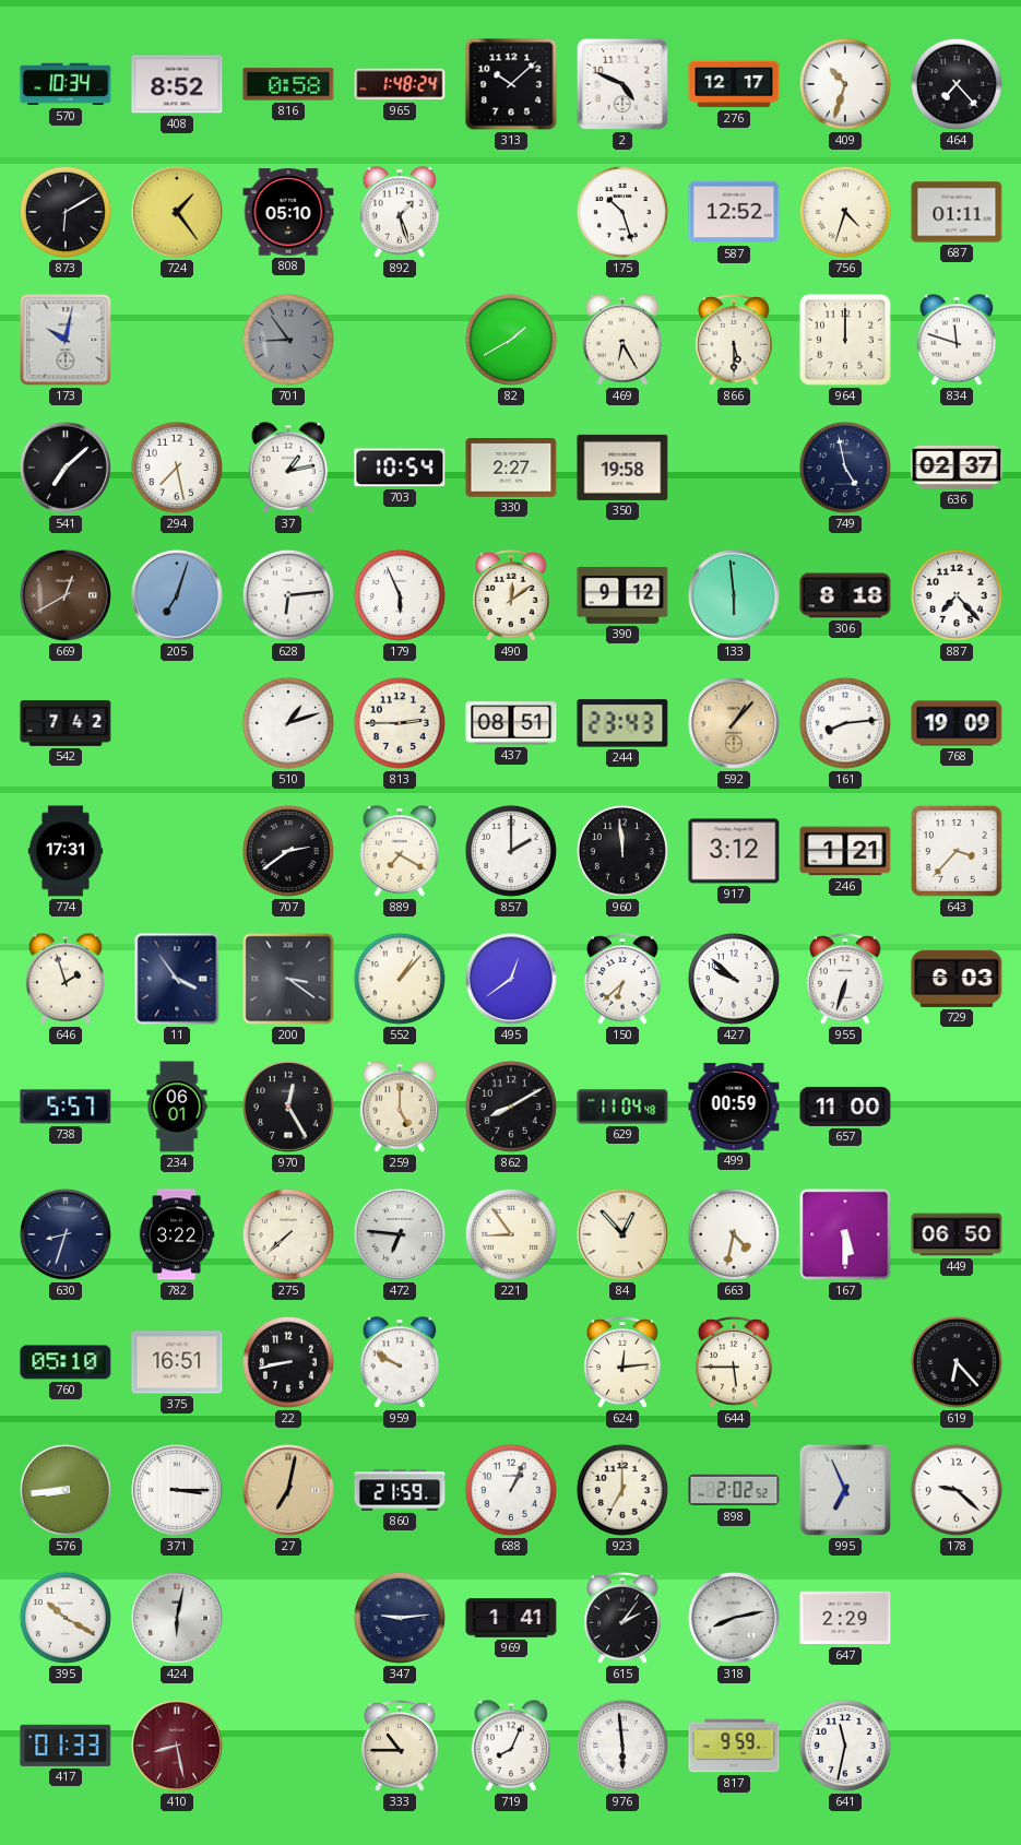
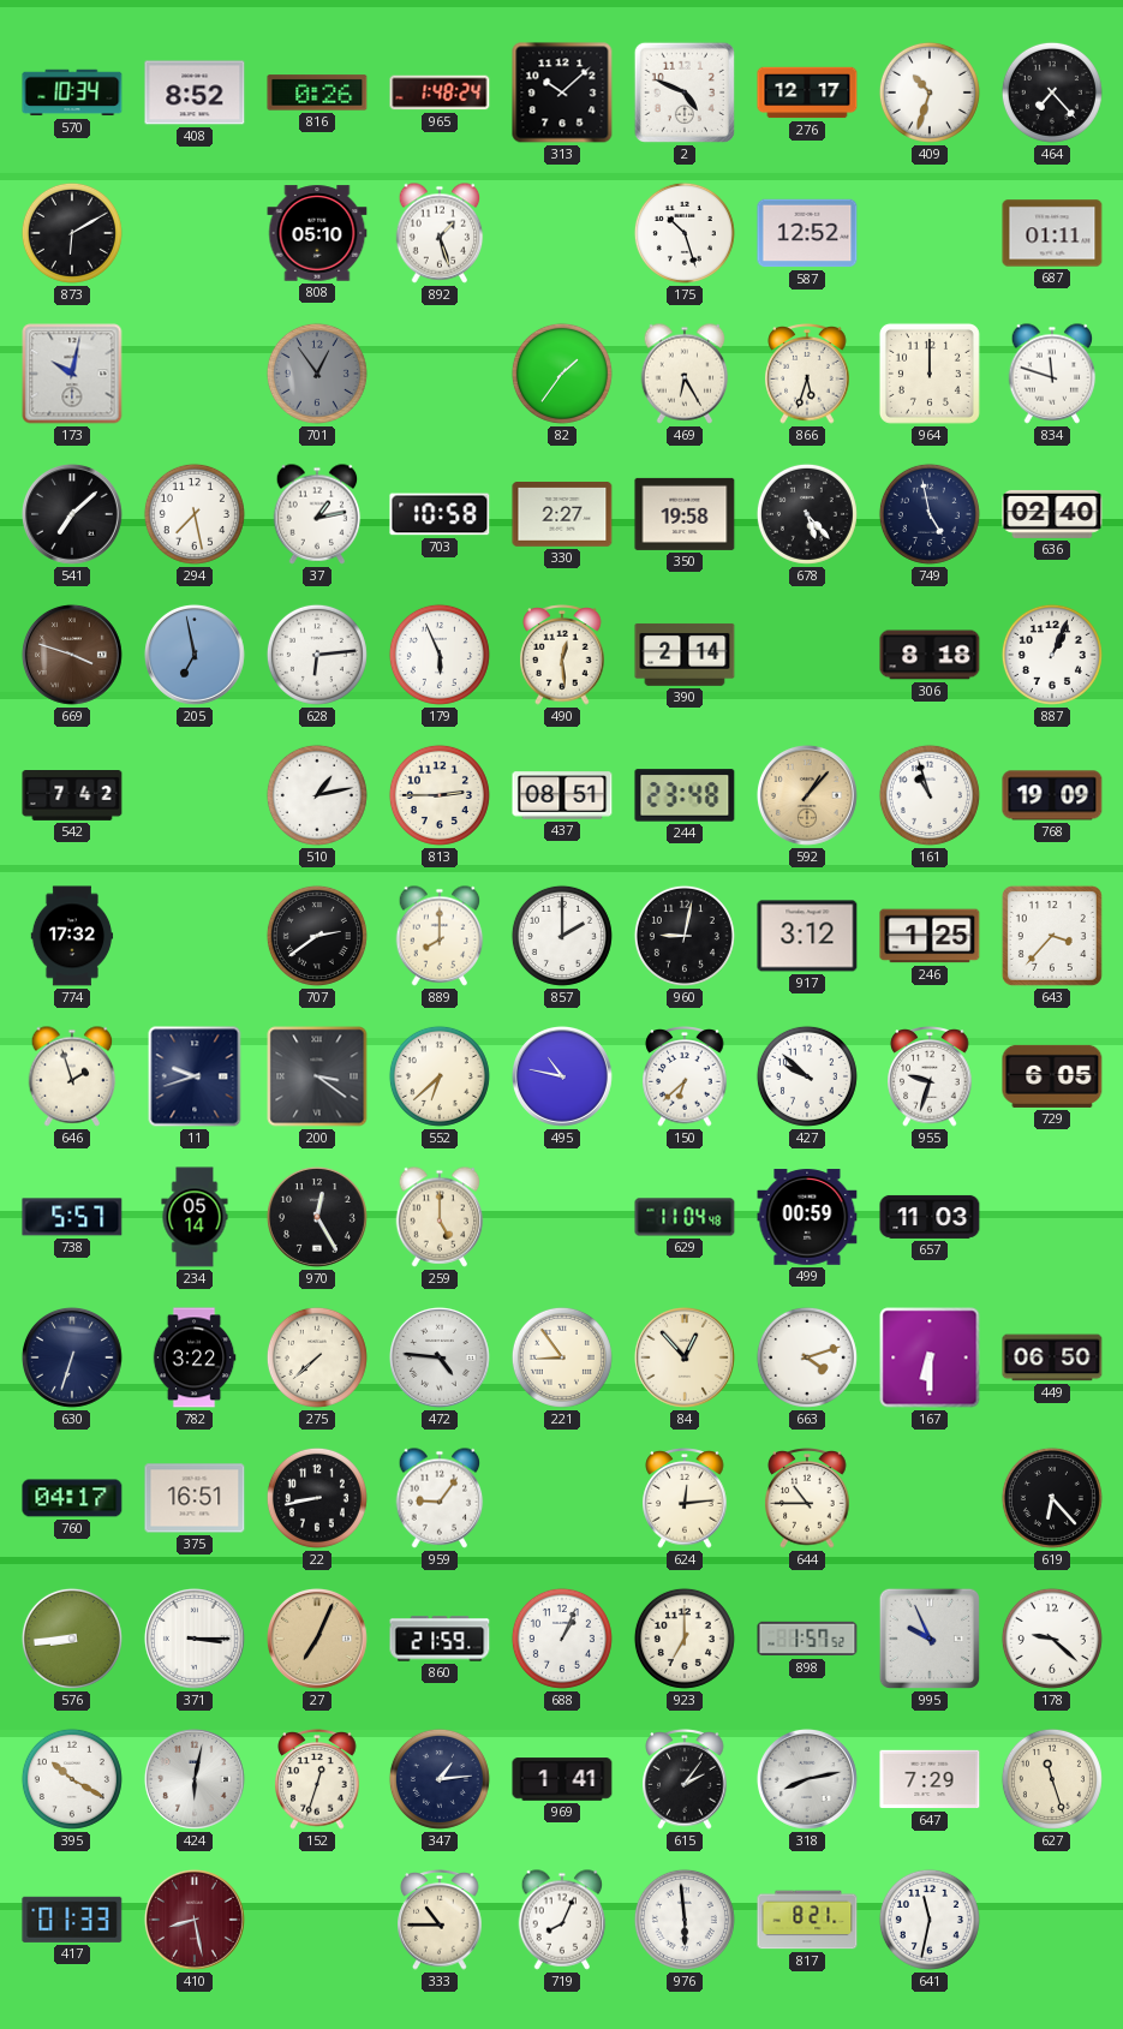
816: 0:58 -> 0:26
724: 1:24 -> none
756: 4:33 -> none
701: 8:54 -> 12:54
82: 1:40 -> 1:36
866: 5:30 -> 5:33
703: 10:54 -> 10:58
678: none -> 5:23
636: 02:37 -> 02:40
669: 12:40 -> 3:48
205: 7:03 -> 6:58
490: 12:09 -> 12:29
390: 9:12 -> 2:14
133: 5:59 -> none
887: 7:23 -> 1:04
510: 1:12 -> 1:13
244: 23:43 -> 23:48
161: 8:14 -> 10:57
774: 17:31 -> 17:32
889: 7:20 -> 8:00
960: 11:59 -> 9:02
246: 1:21 -> 1:25
11: 3:54 -> 9:42
552: 1:07 -> 6:38
495: 12:39 -> 10:47
955: 6:33 -> 9:33
729: 6:03 -> 6:05
234: 06:01 -> 05:14
862: 8:10 -> none
657: 11:00 -> 11:03
630: 8:33 -> 6:33
472: 6:46 -> 4:46
663: 4:32 -> 4:12
167: 5:30 -> 6:30
760: 05:10 -> 04:17
959: 9:50 -> 9:06
644: 5:45 -> 10:45
27: 7:02 -> 7:04
898: 2:02 -> 1:57
995: 6:56 -> 9:56
152: none -> 12:33
347: 9:14 -> 1:14
647: 2:29 -> 7:29
627: none -> 11:27
817: 9:59 -> 8:21
